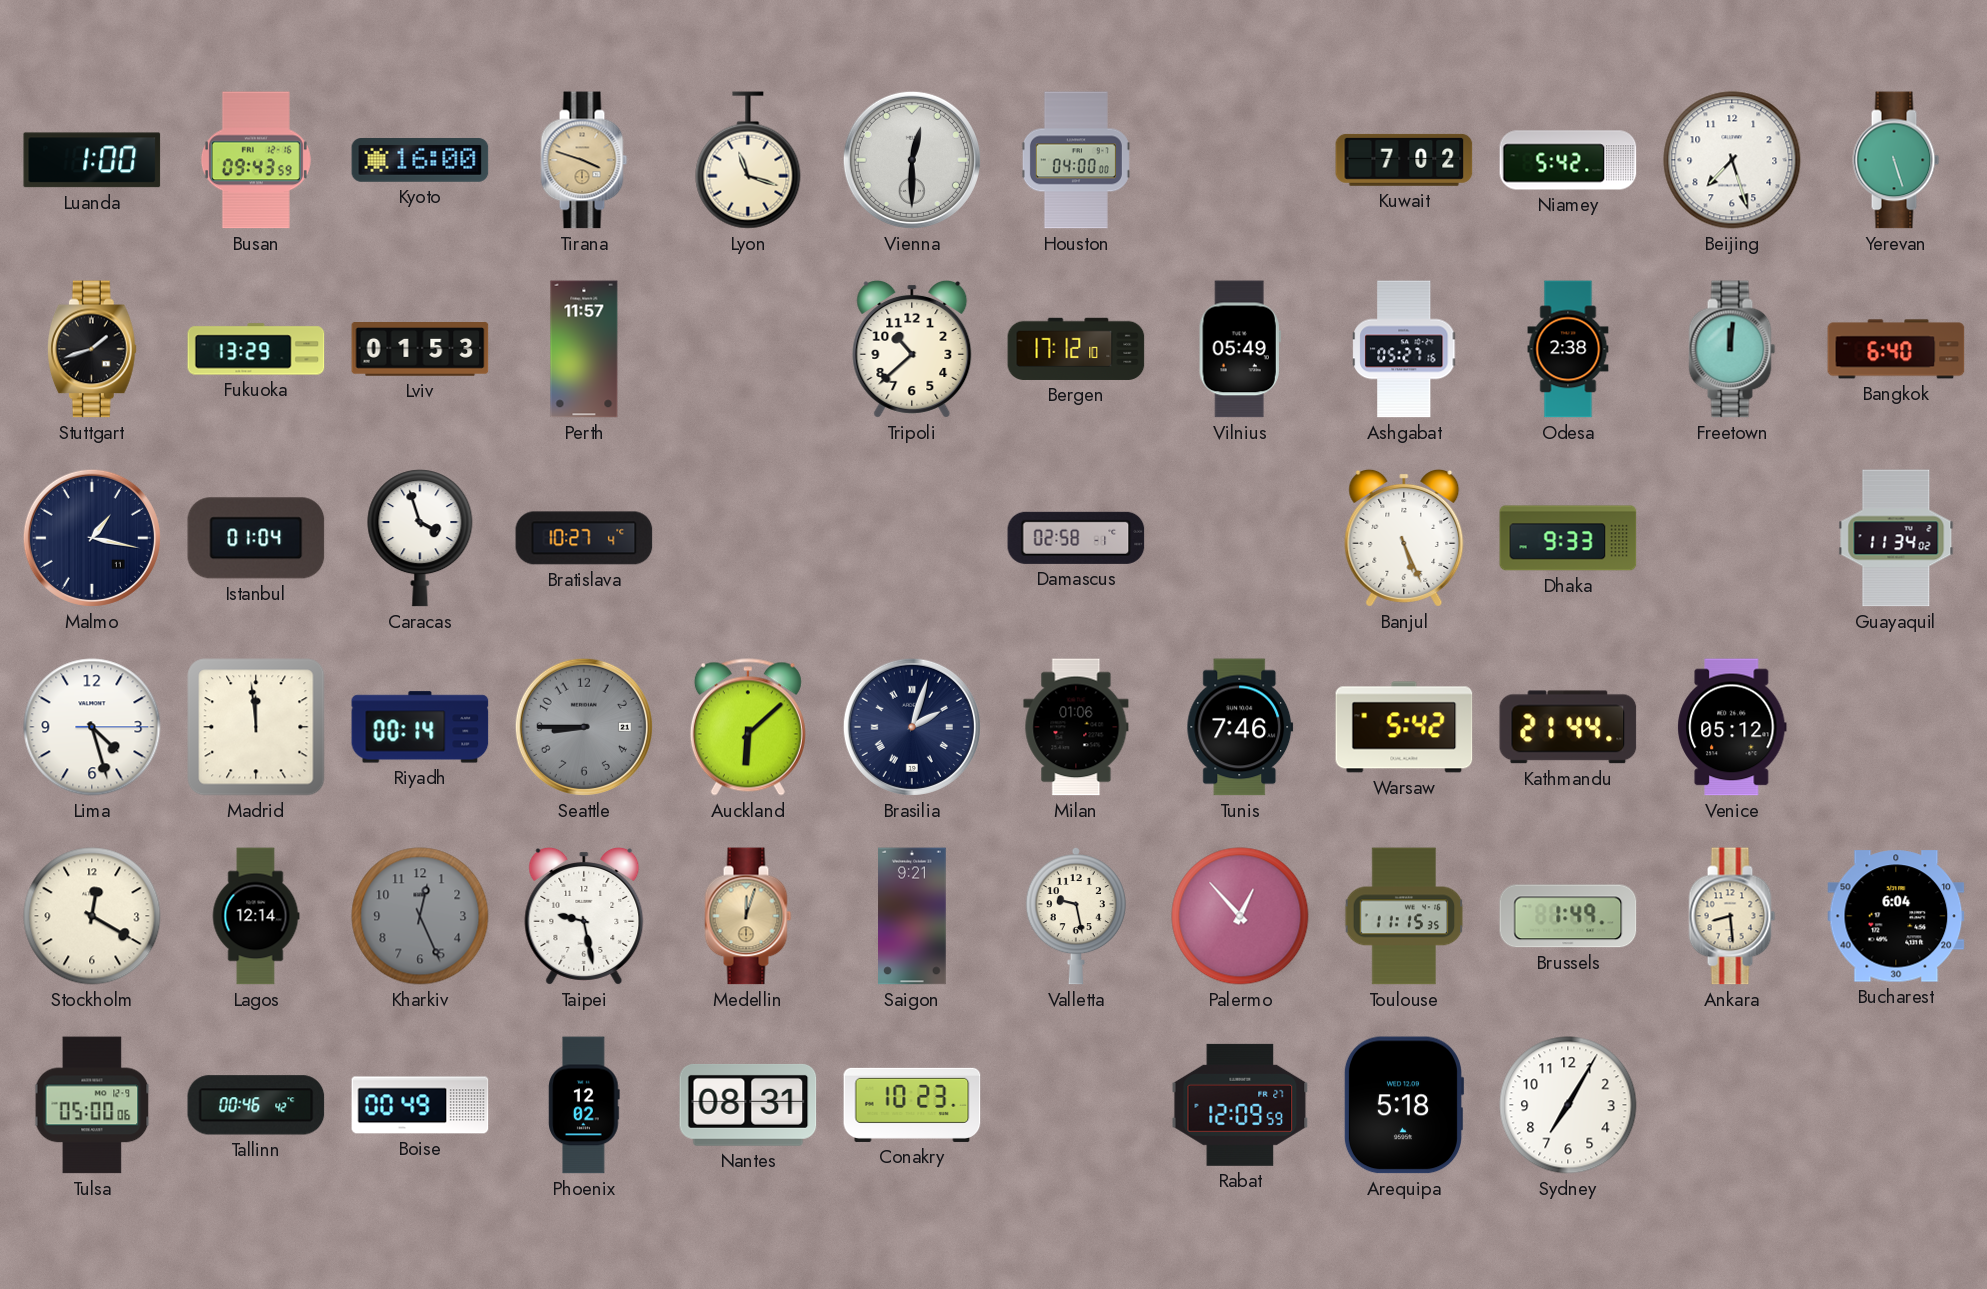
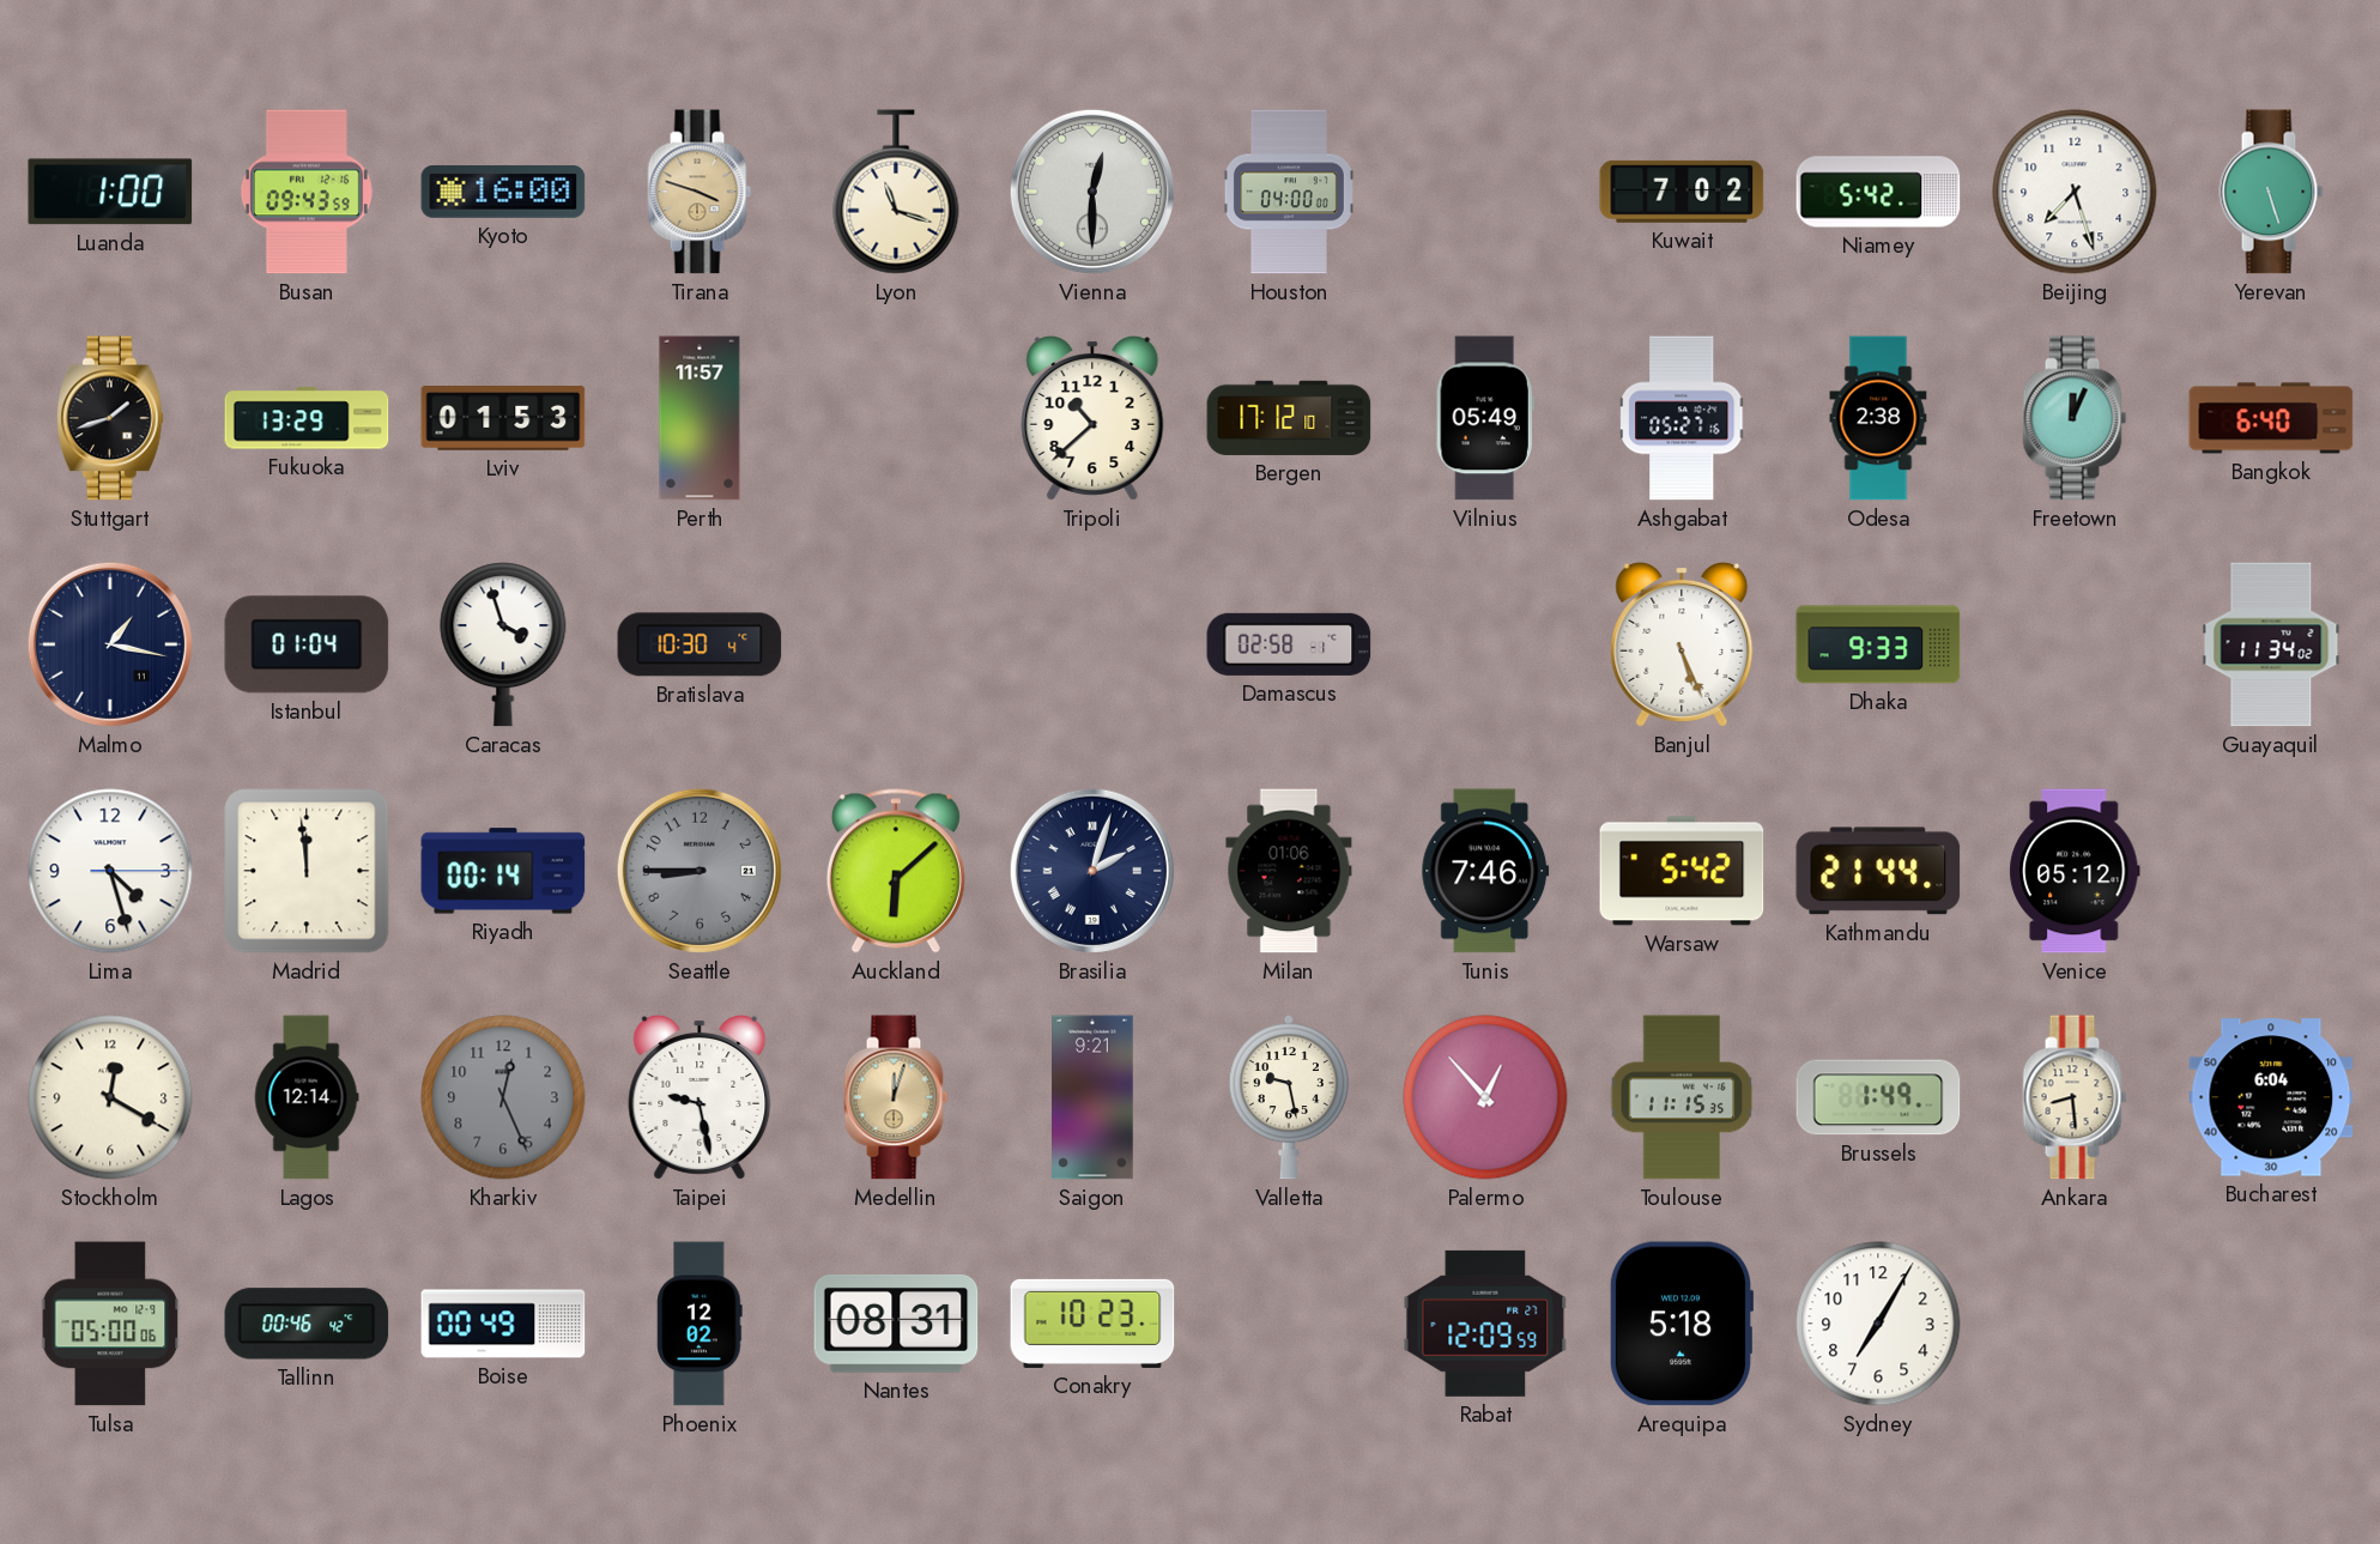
Freetown: 12:01 -> 12:04
Bratislava: 10:27 -> 10:30
